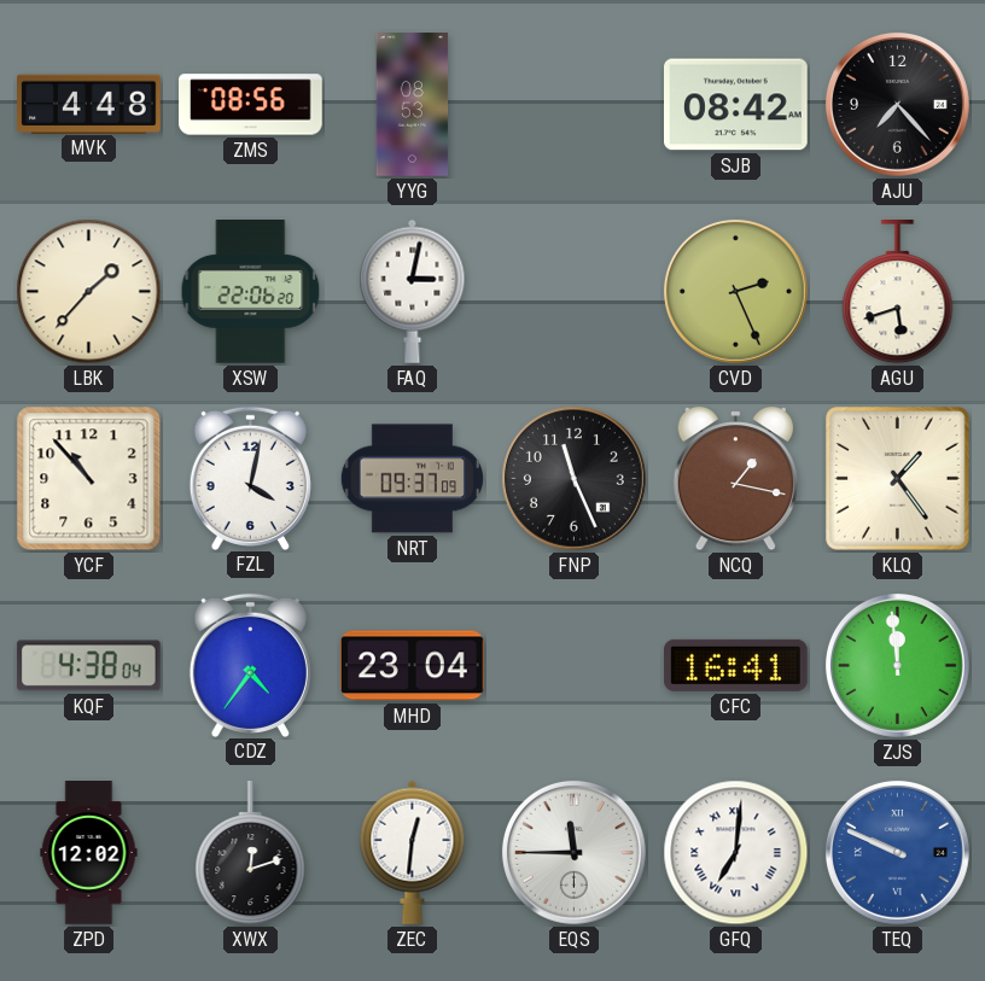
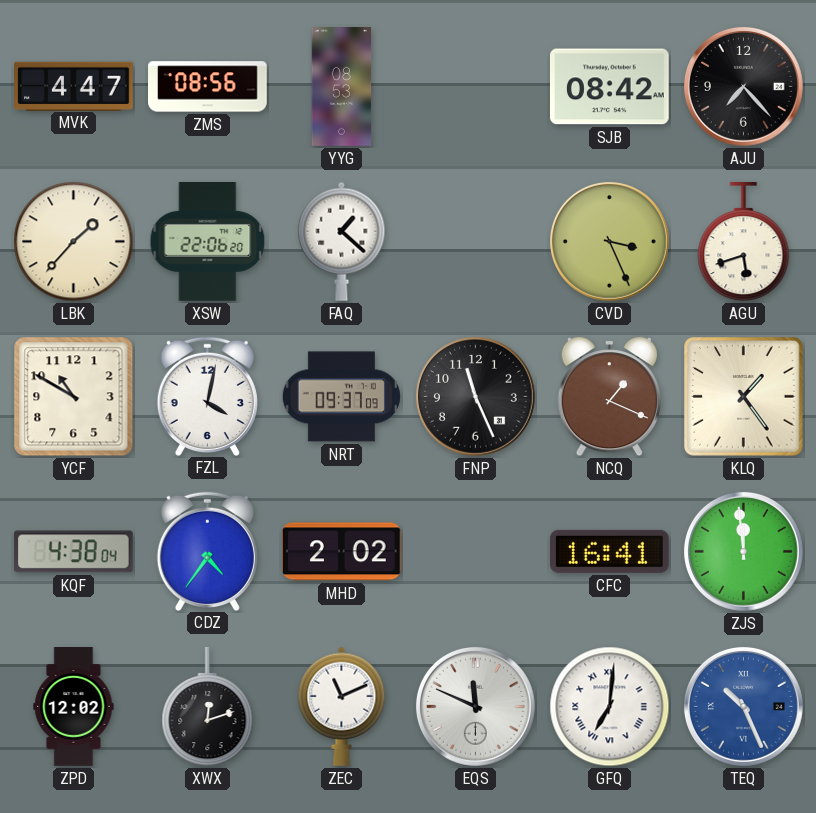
MVK: 4:48 -> 4:47
FAQ: 3:02 -> 1:22
CVD: 2:26 -> 3:26
YCF: 10:53 -> 10:50
NCQ: 1:17 -> 1:19
MHD: 23:04 -> 2:02
ZEC: 12:31 -> 11:11
EQS: 11:45 -> 11:49
TEQ: 9:49 -> 10:26
